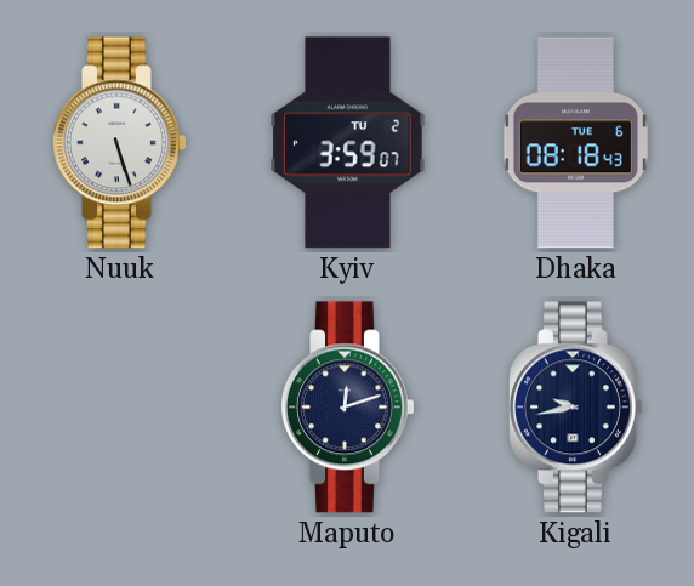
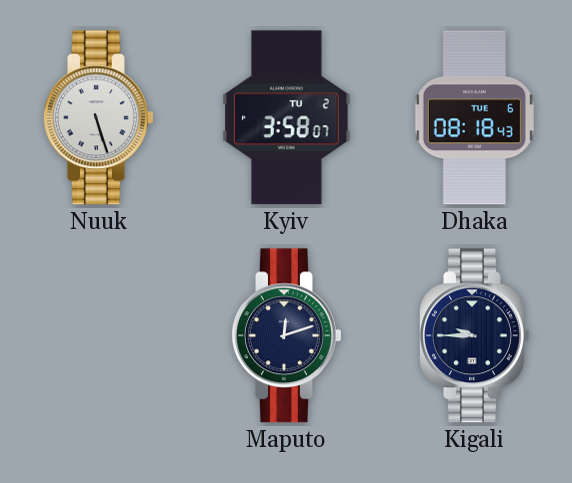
Kyiv: 3:59 -> 3:58
Kigali: 9:43 -> 9:45
